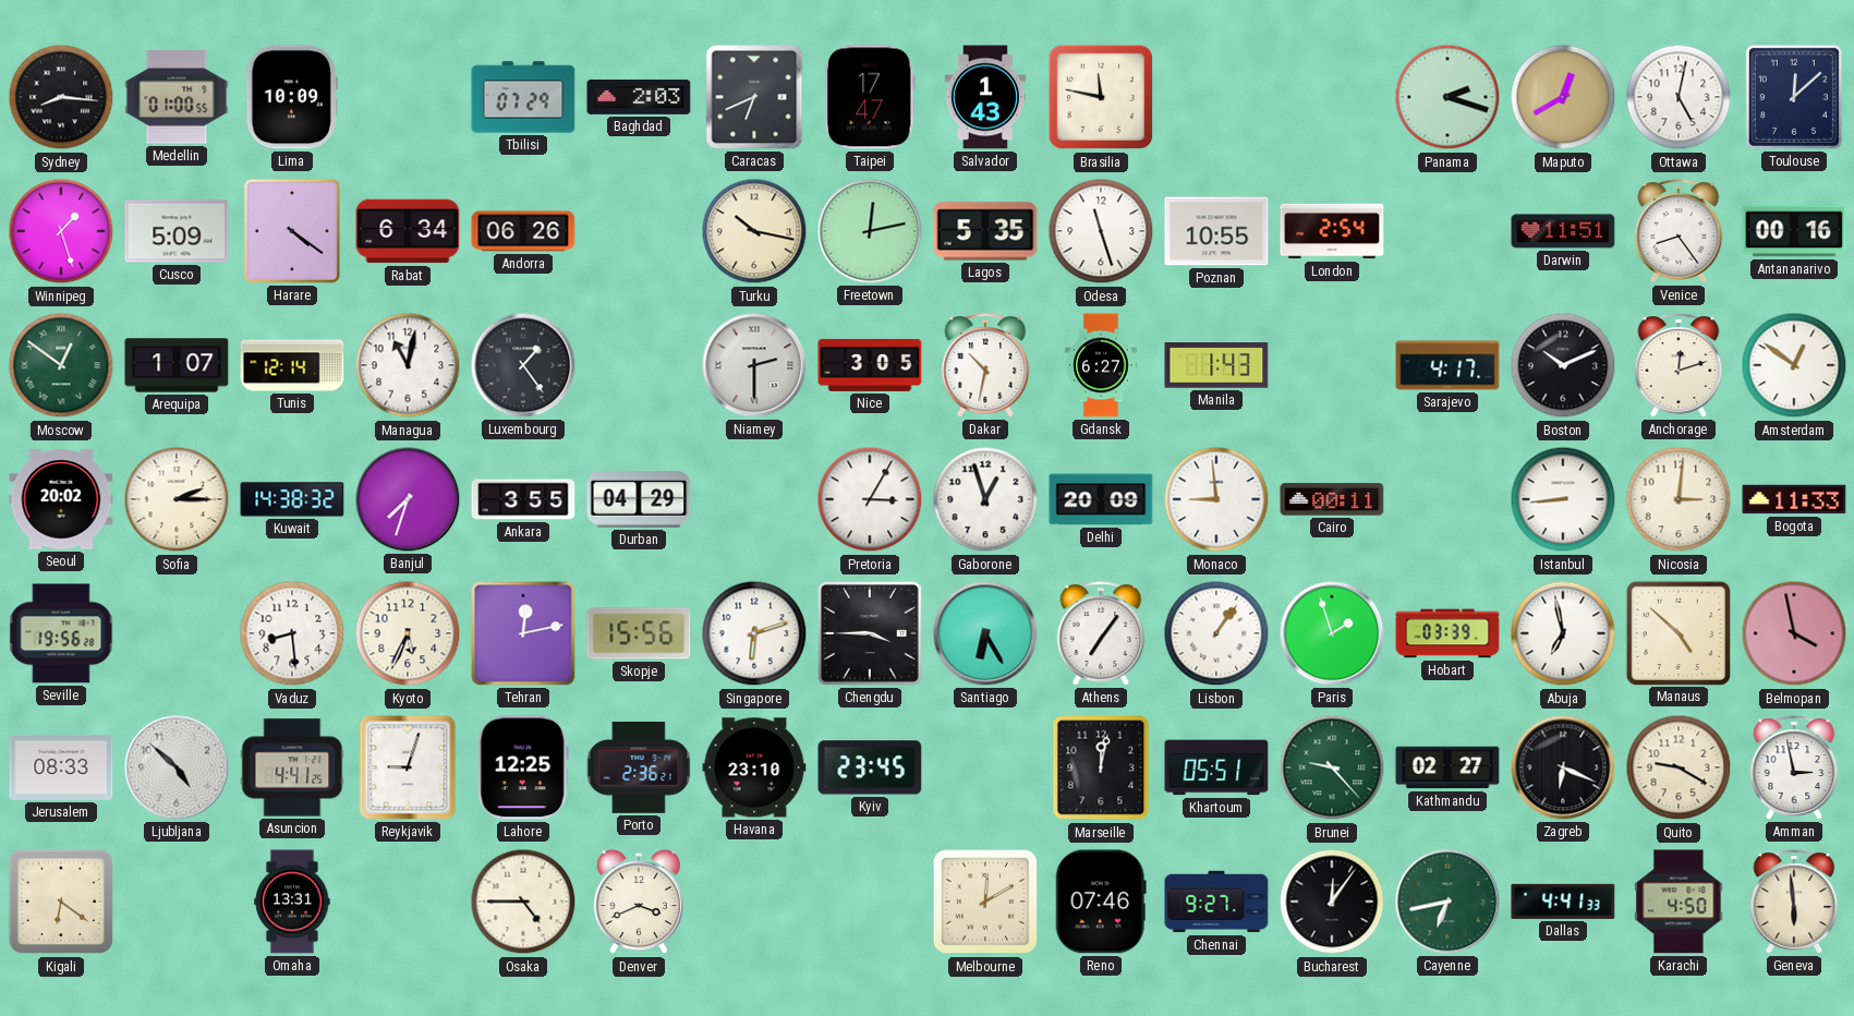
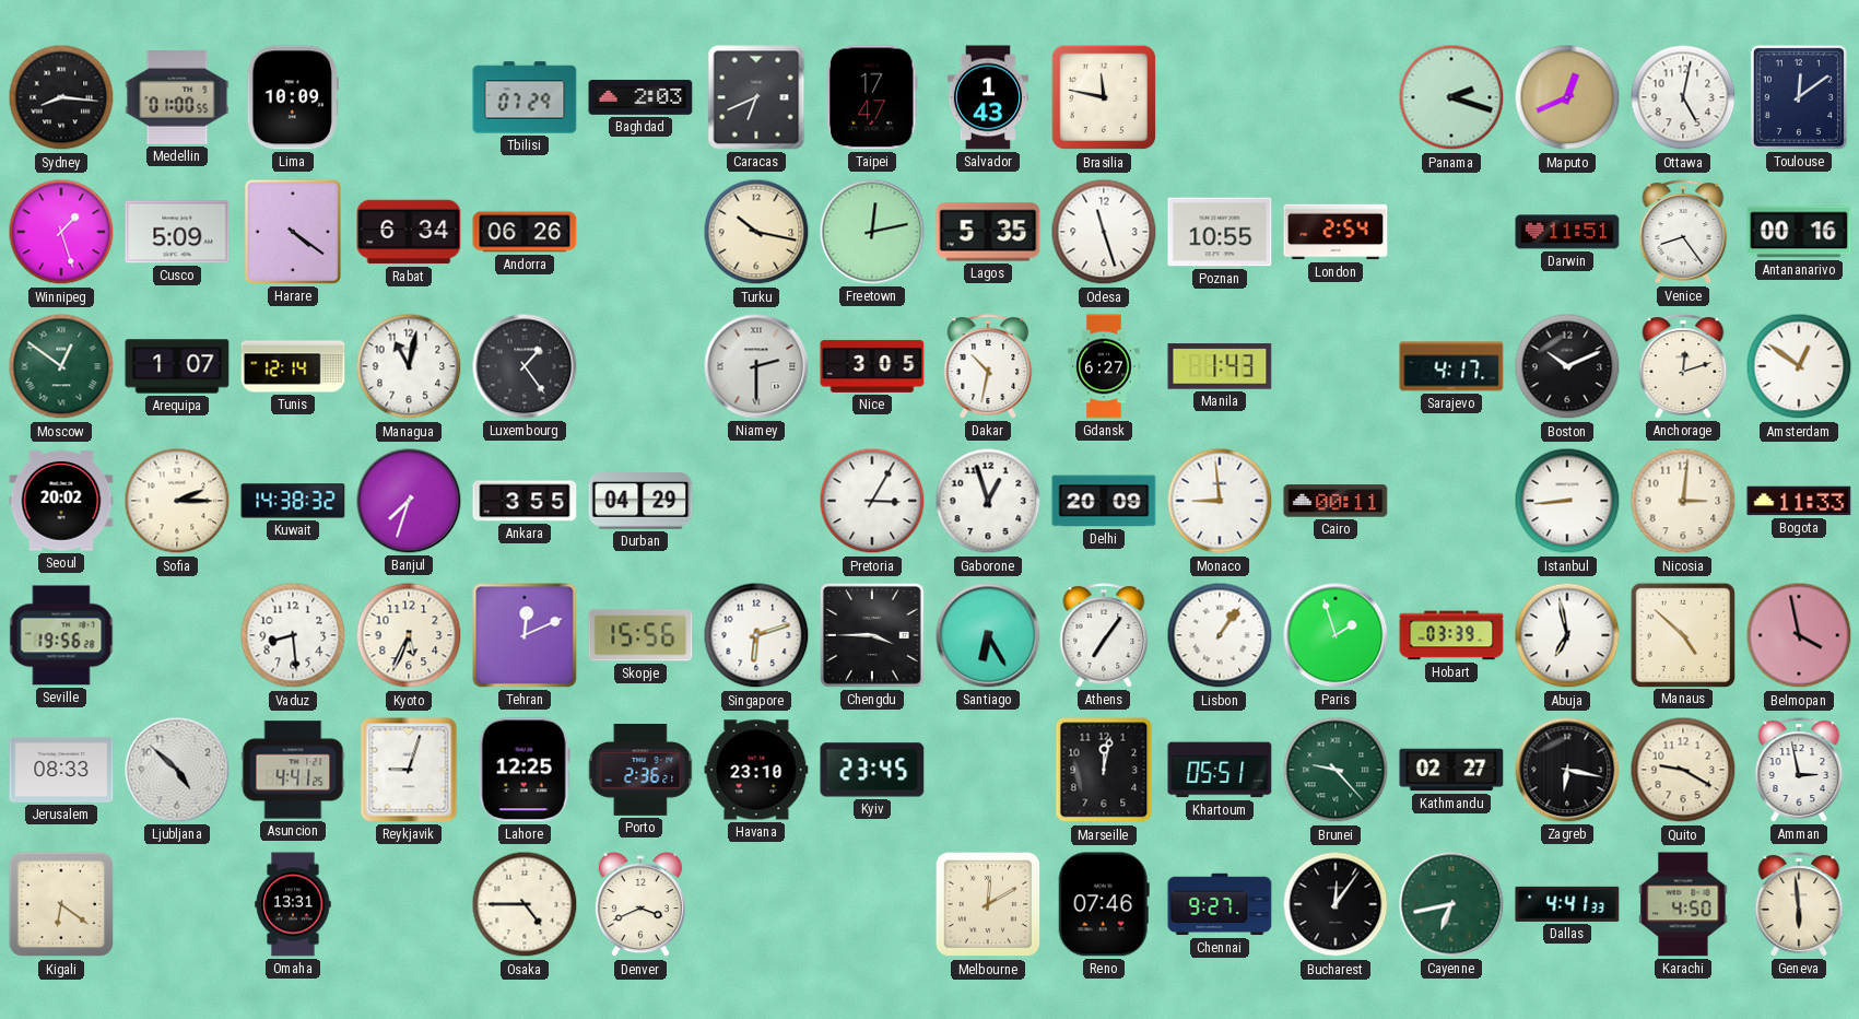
Maputo: 12:40 -> 12:41
Toulouse: 12:08 -> 12:09
Tehran: 12:13 -> 12:11
Zagreb: 6:19 -> 6:17
